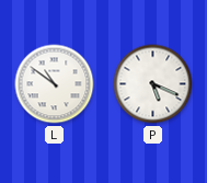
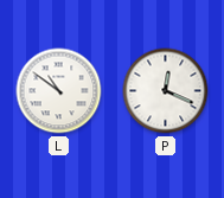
P: 5:19 -> 12:19
